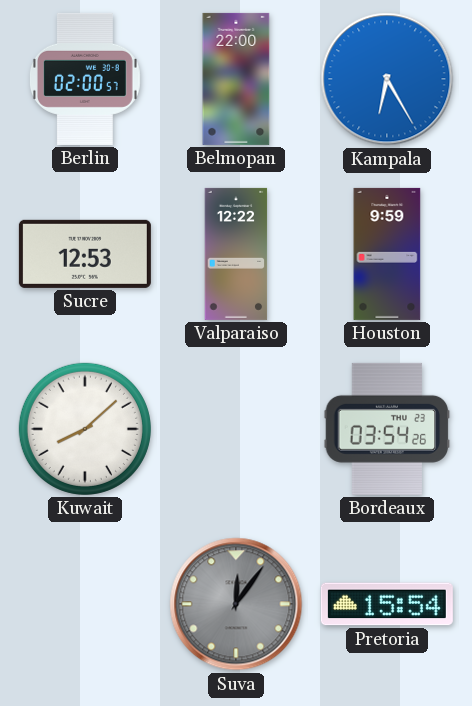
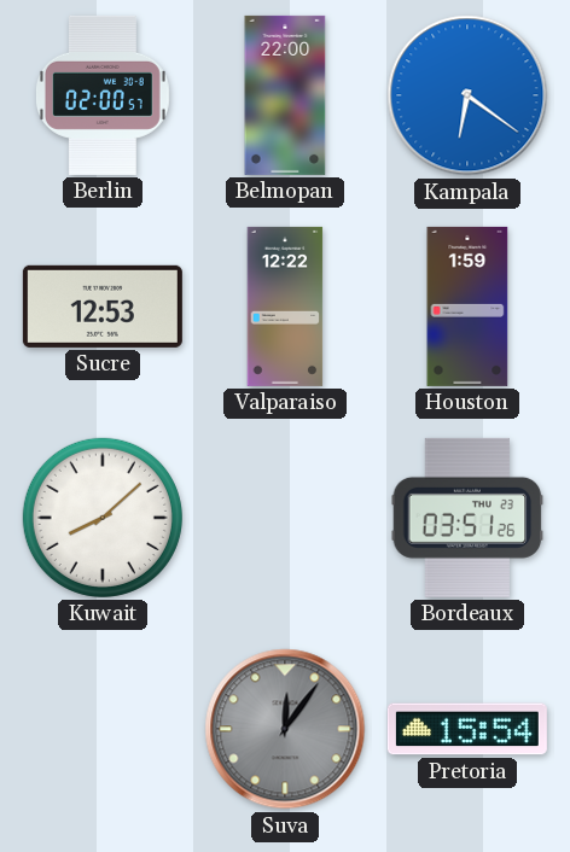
Kampala: 6:25 -> 6:21
Houston: 9:59 -> 1:59
Bordeaux: 03:54 -> 03:51
